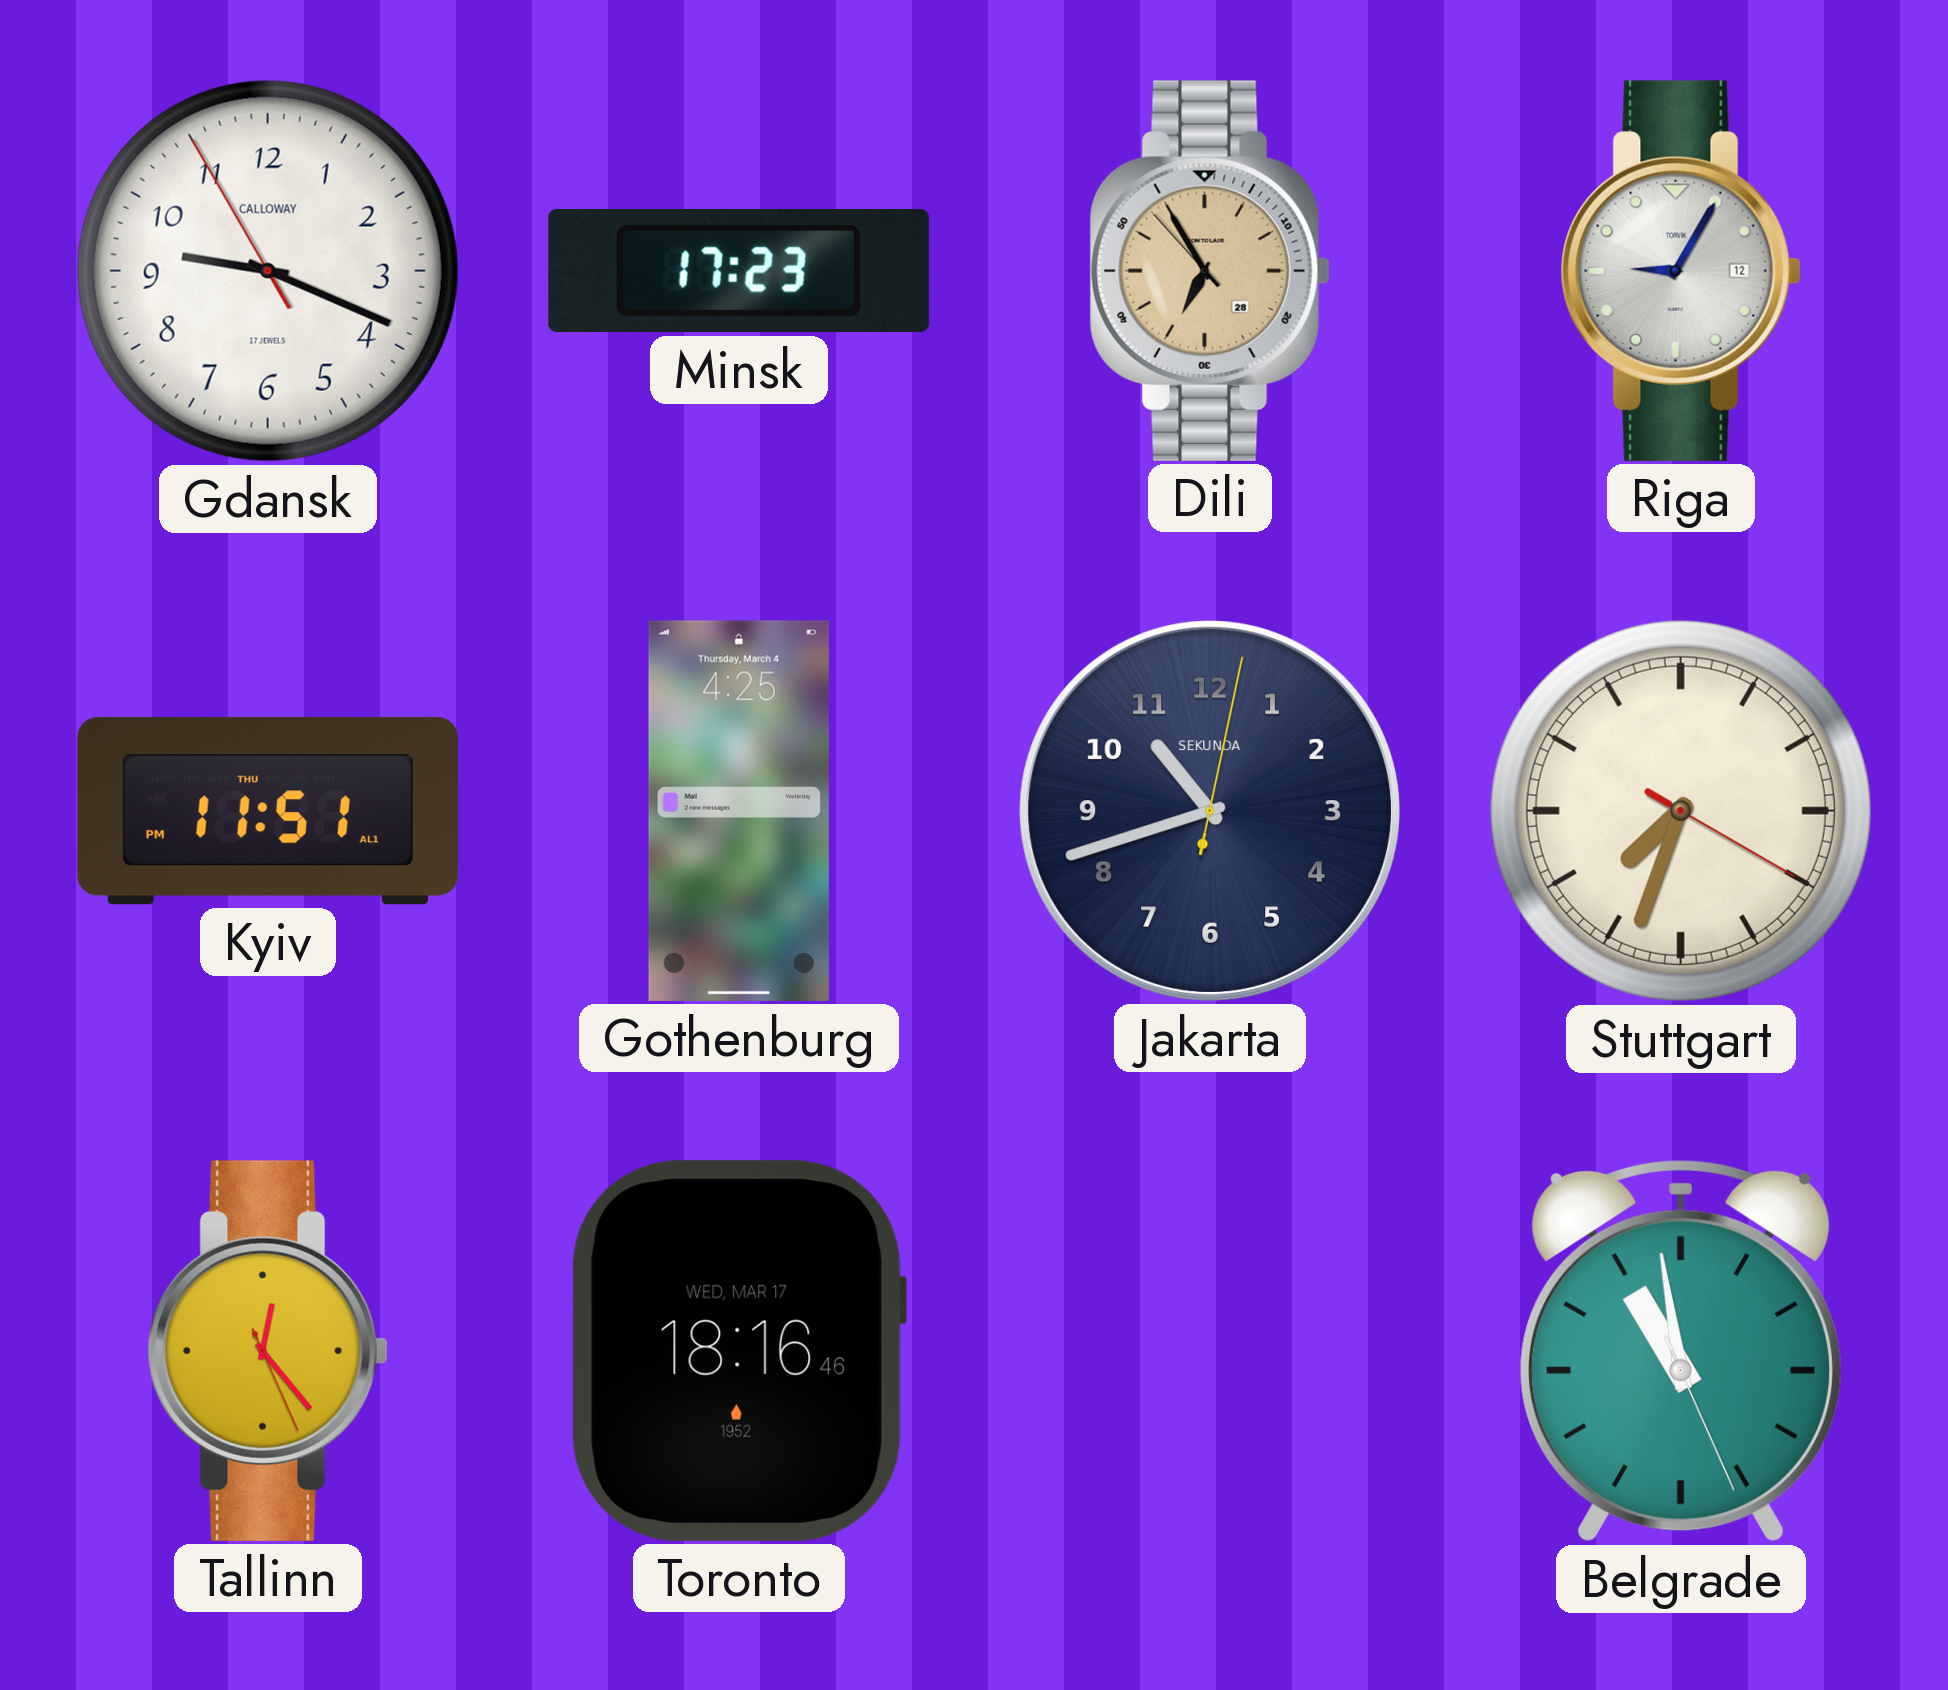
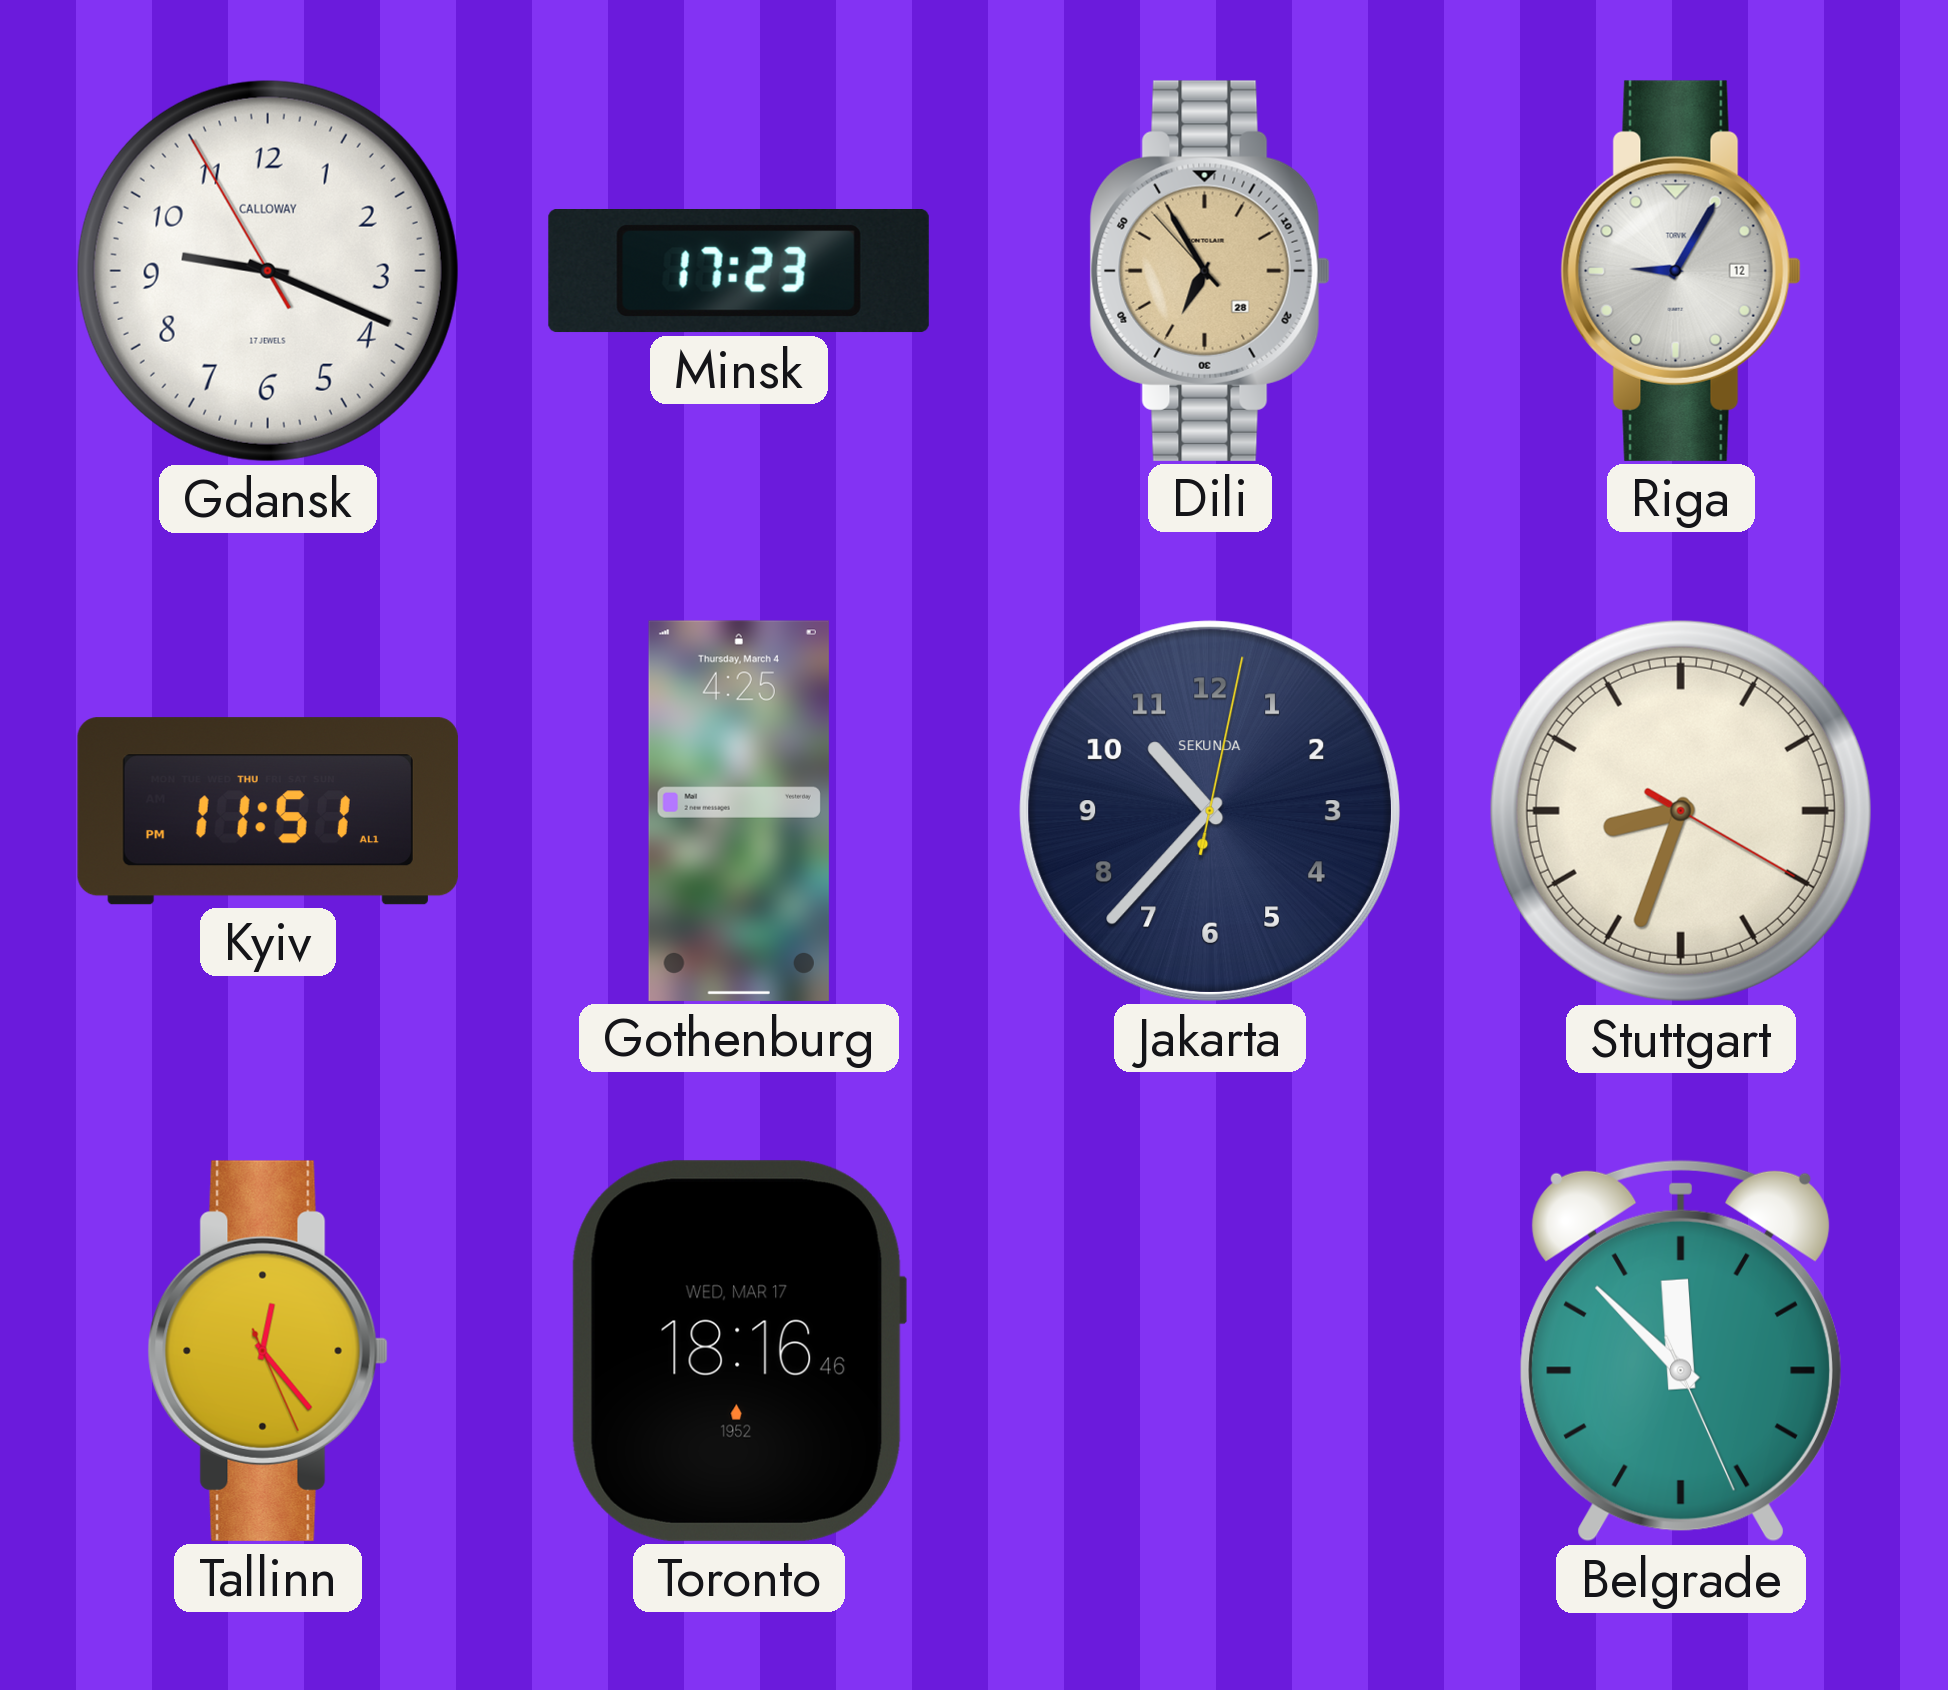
Jakarta: 10:42 -> 10:37
Stuttgart: 7:33 -> 8:33
Belgrade: 10:58 -> 11:52
